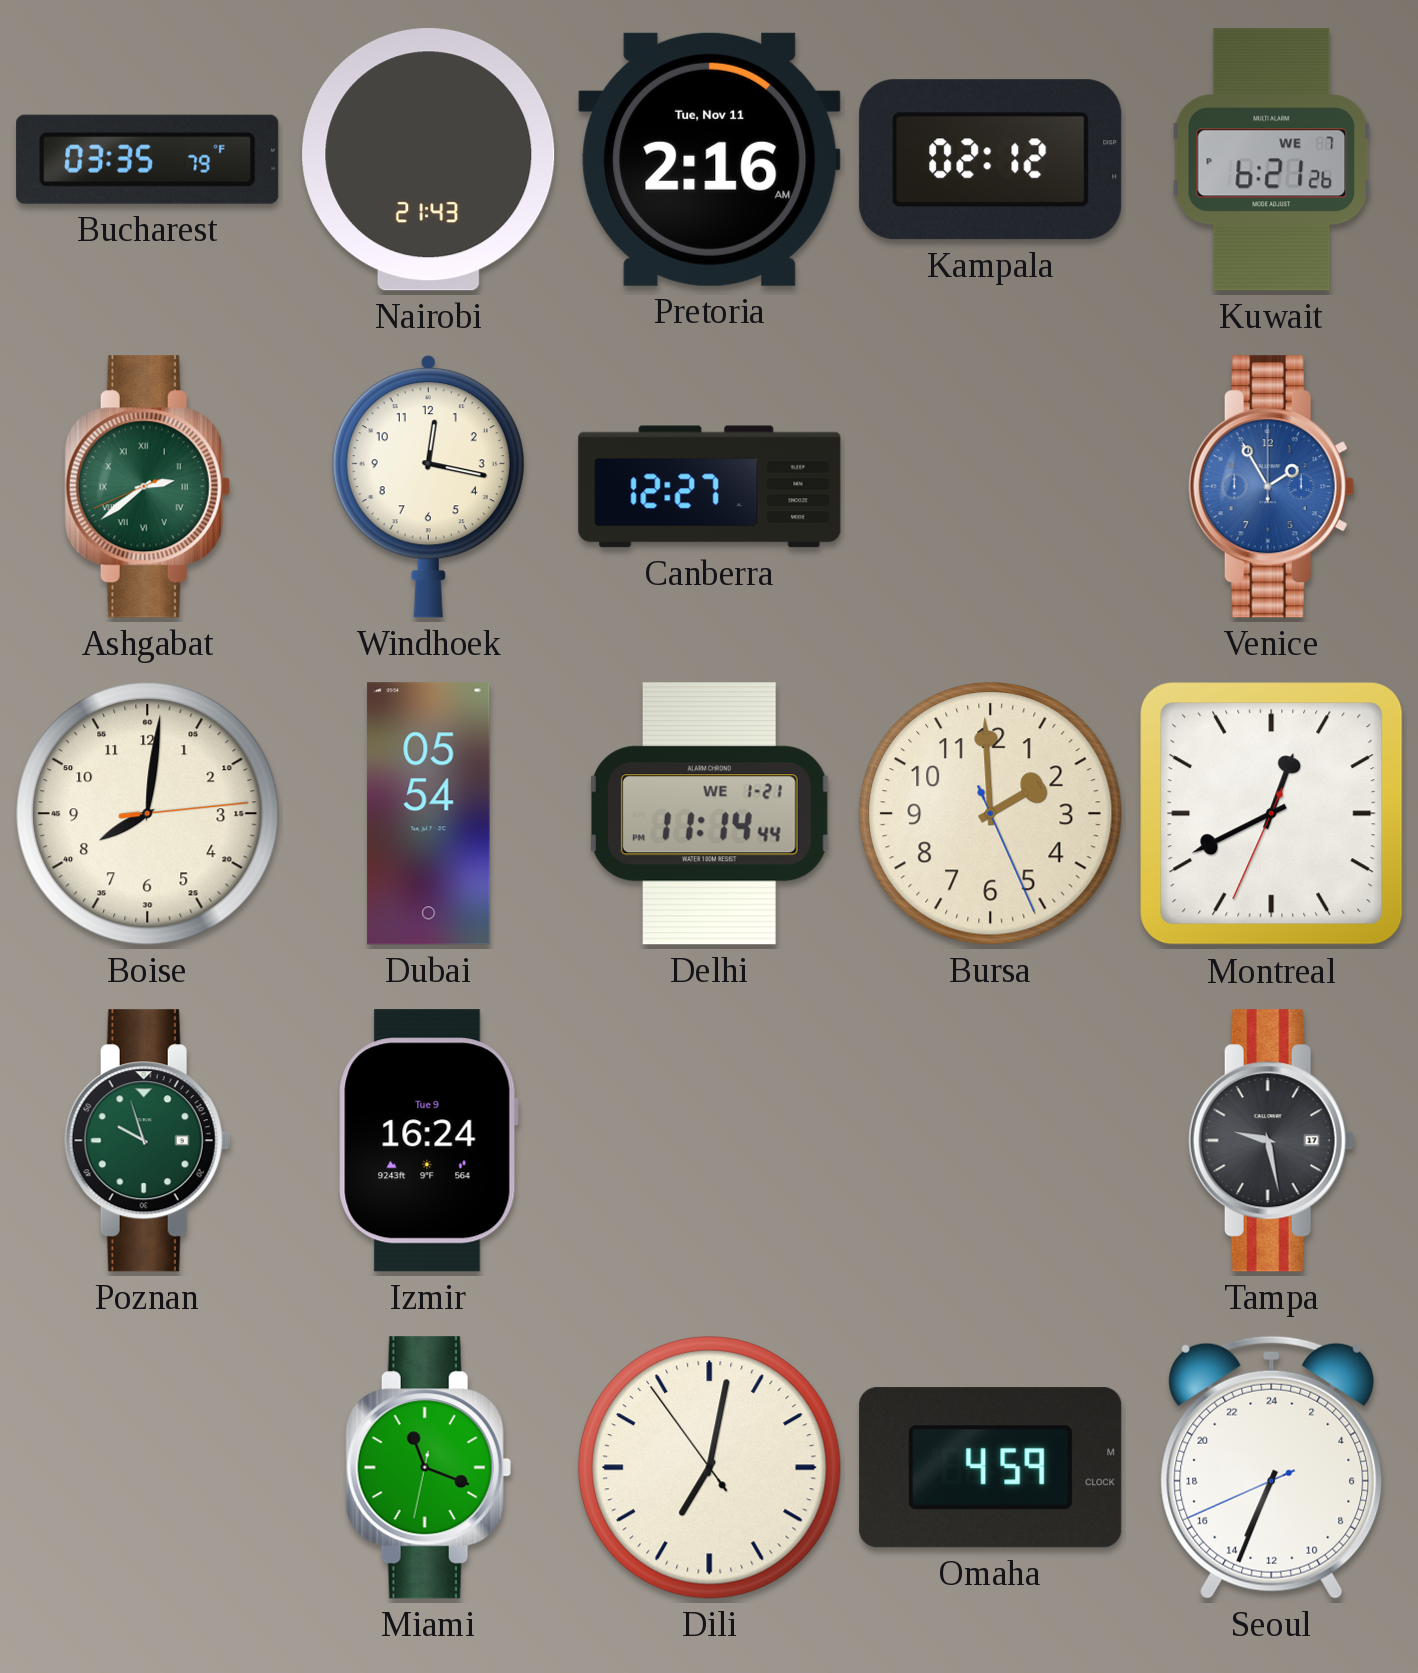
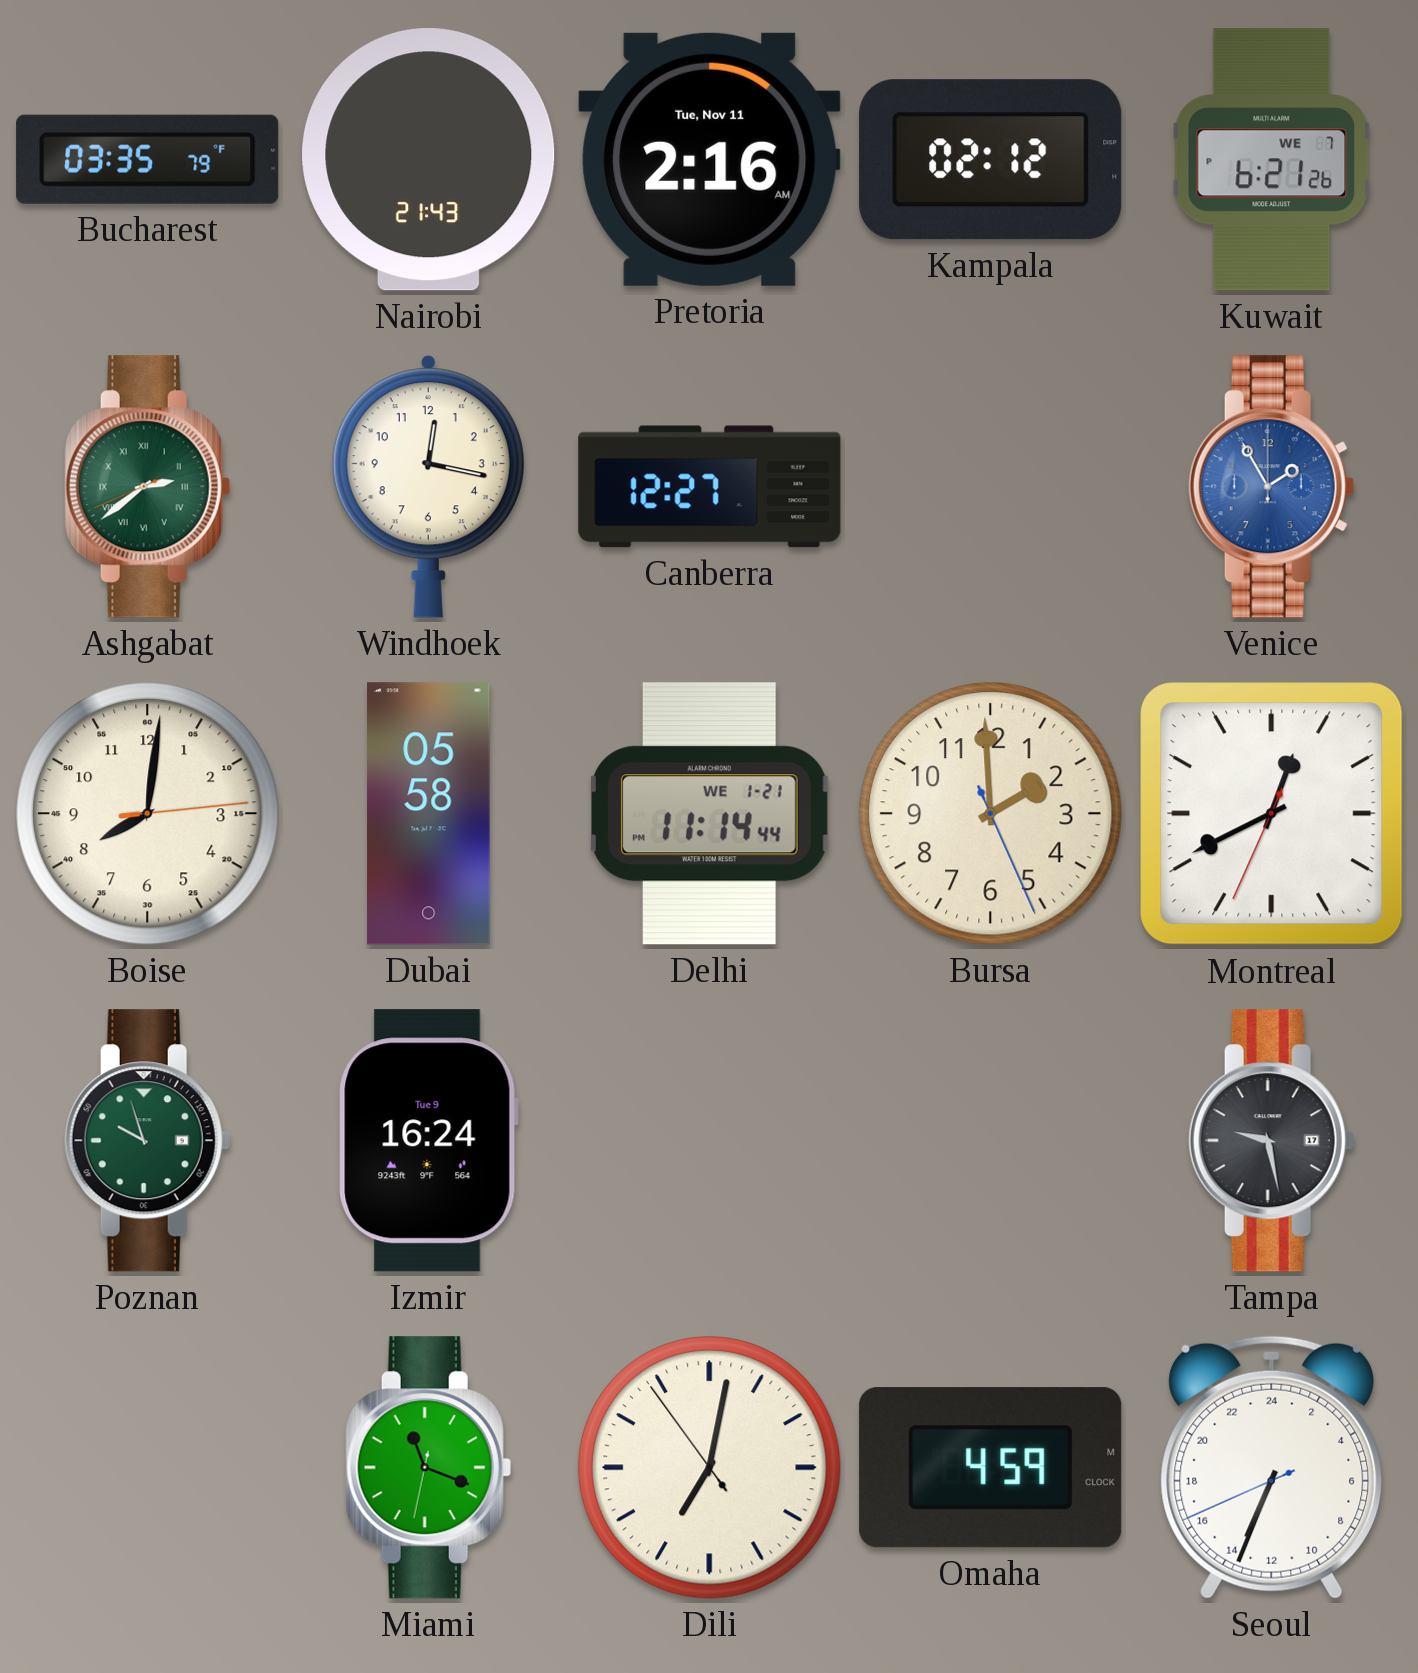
Dubai: 05:54 -> 05:58
